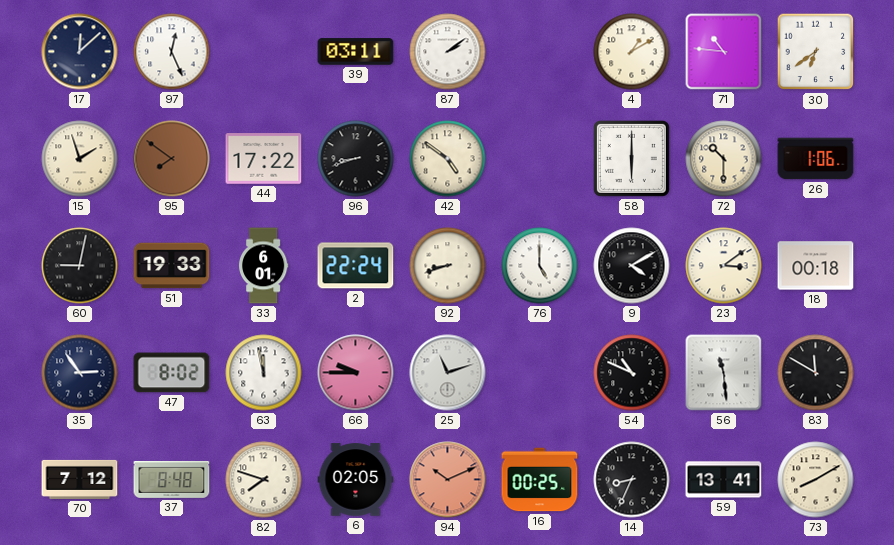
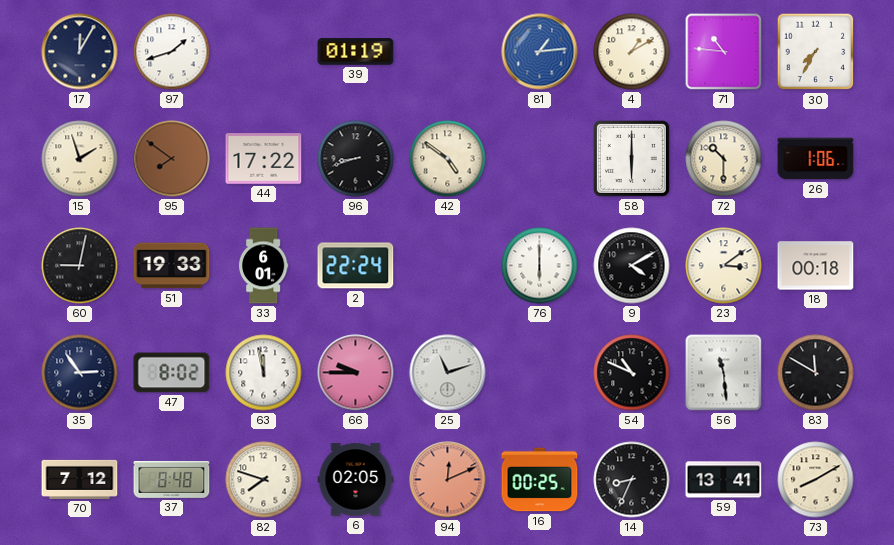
17: 12:08 -> 12:05
97: 12:26 -> 1:42
39: 03:11 -> 01:19
87: 2:09 -> none
81: none -> 1:14
30: 6:39 -> 7:35
92: 8:42 -> none
76: 5:00 -> 6:00
94: 10:11 -> 12:11
